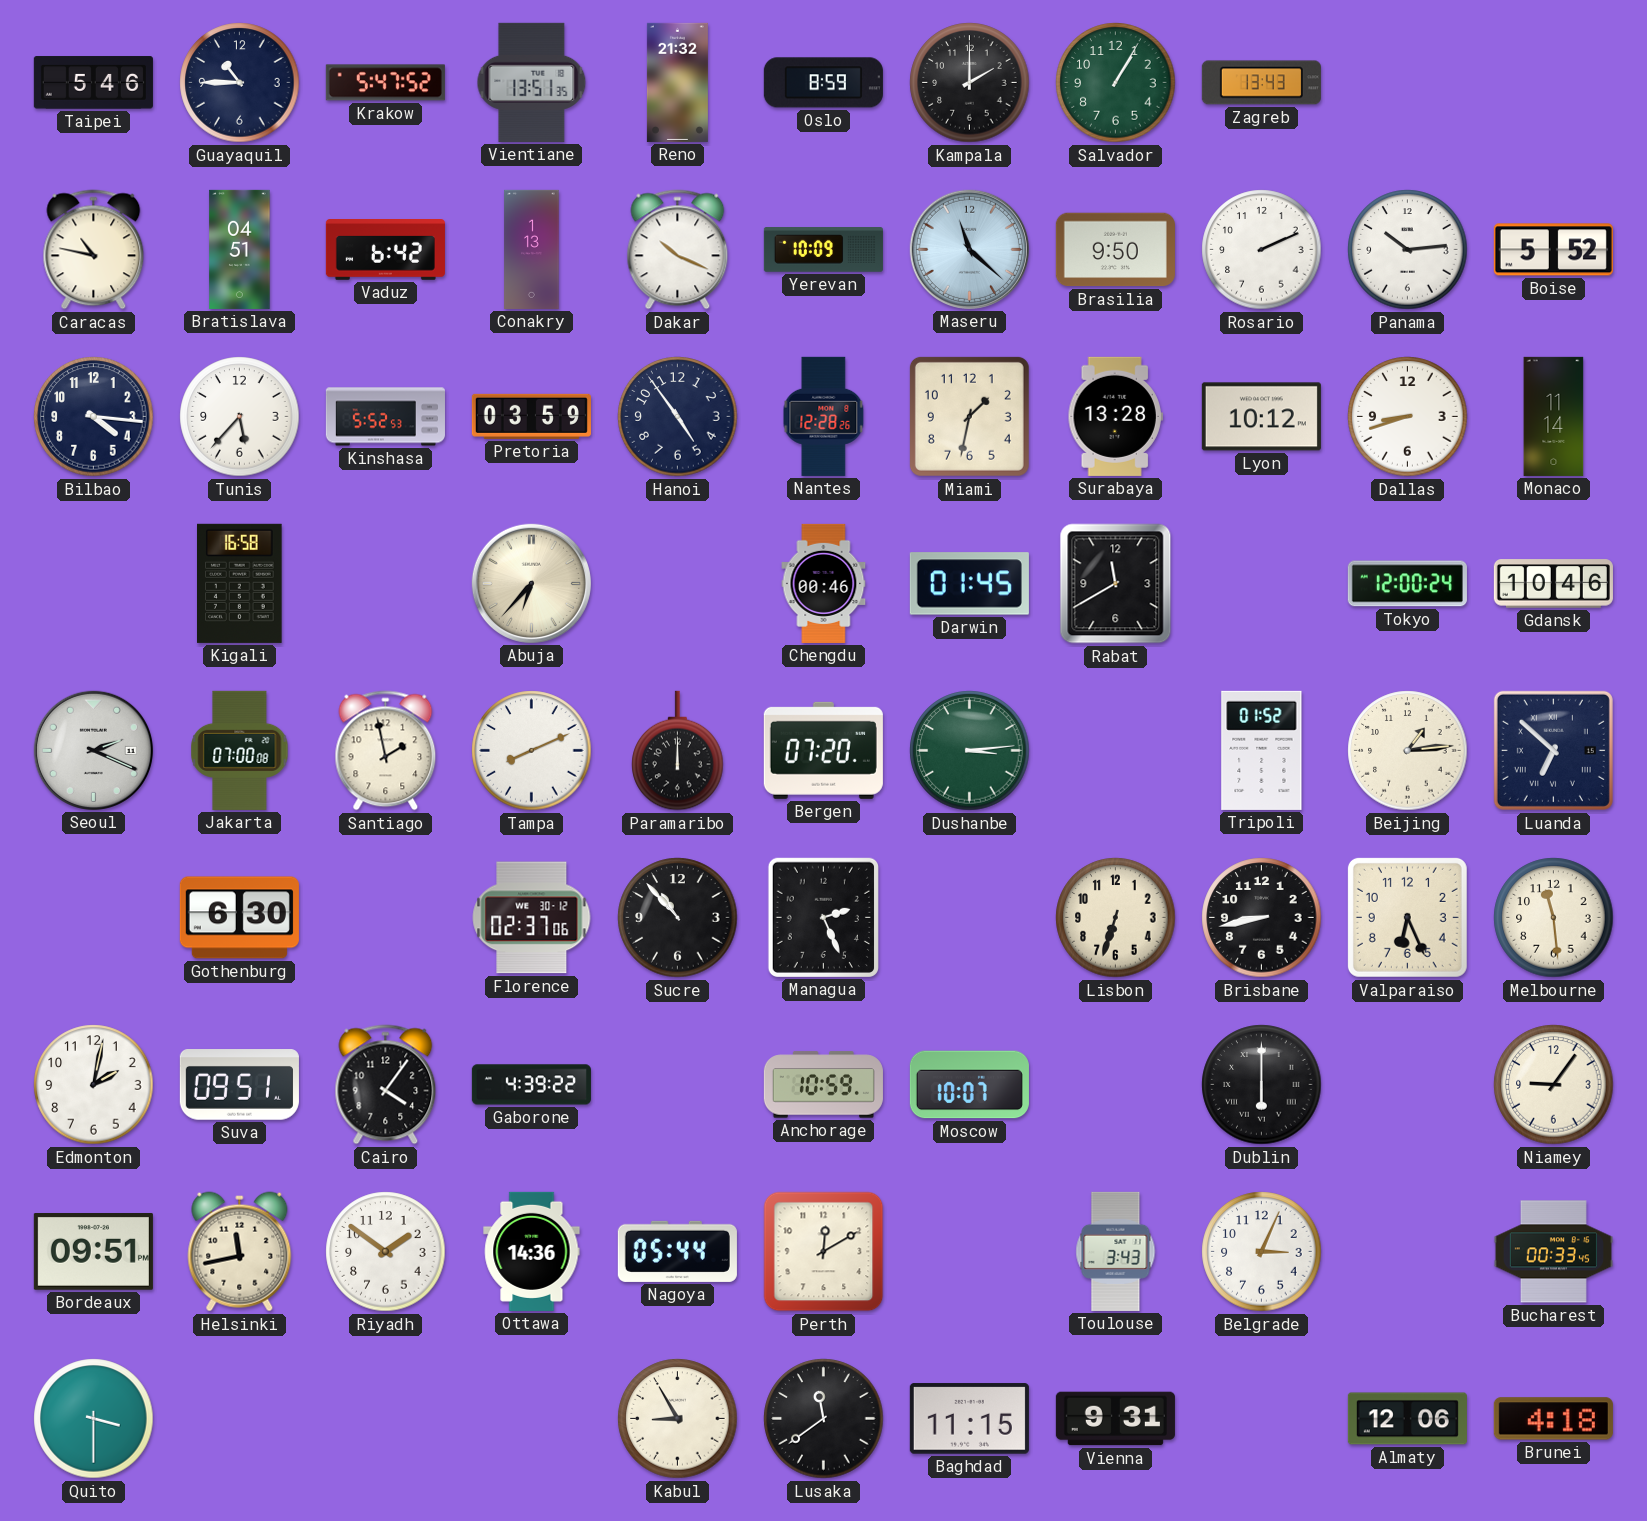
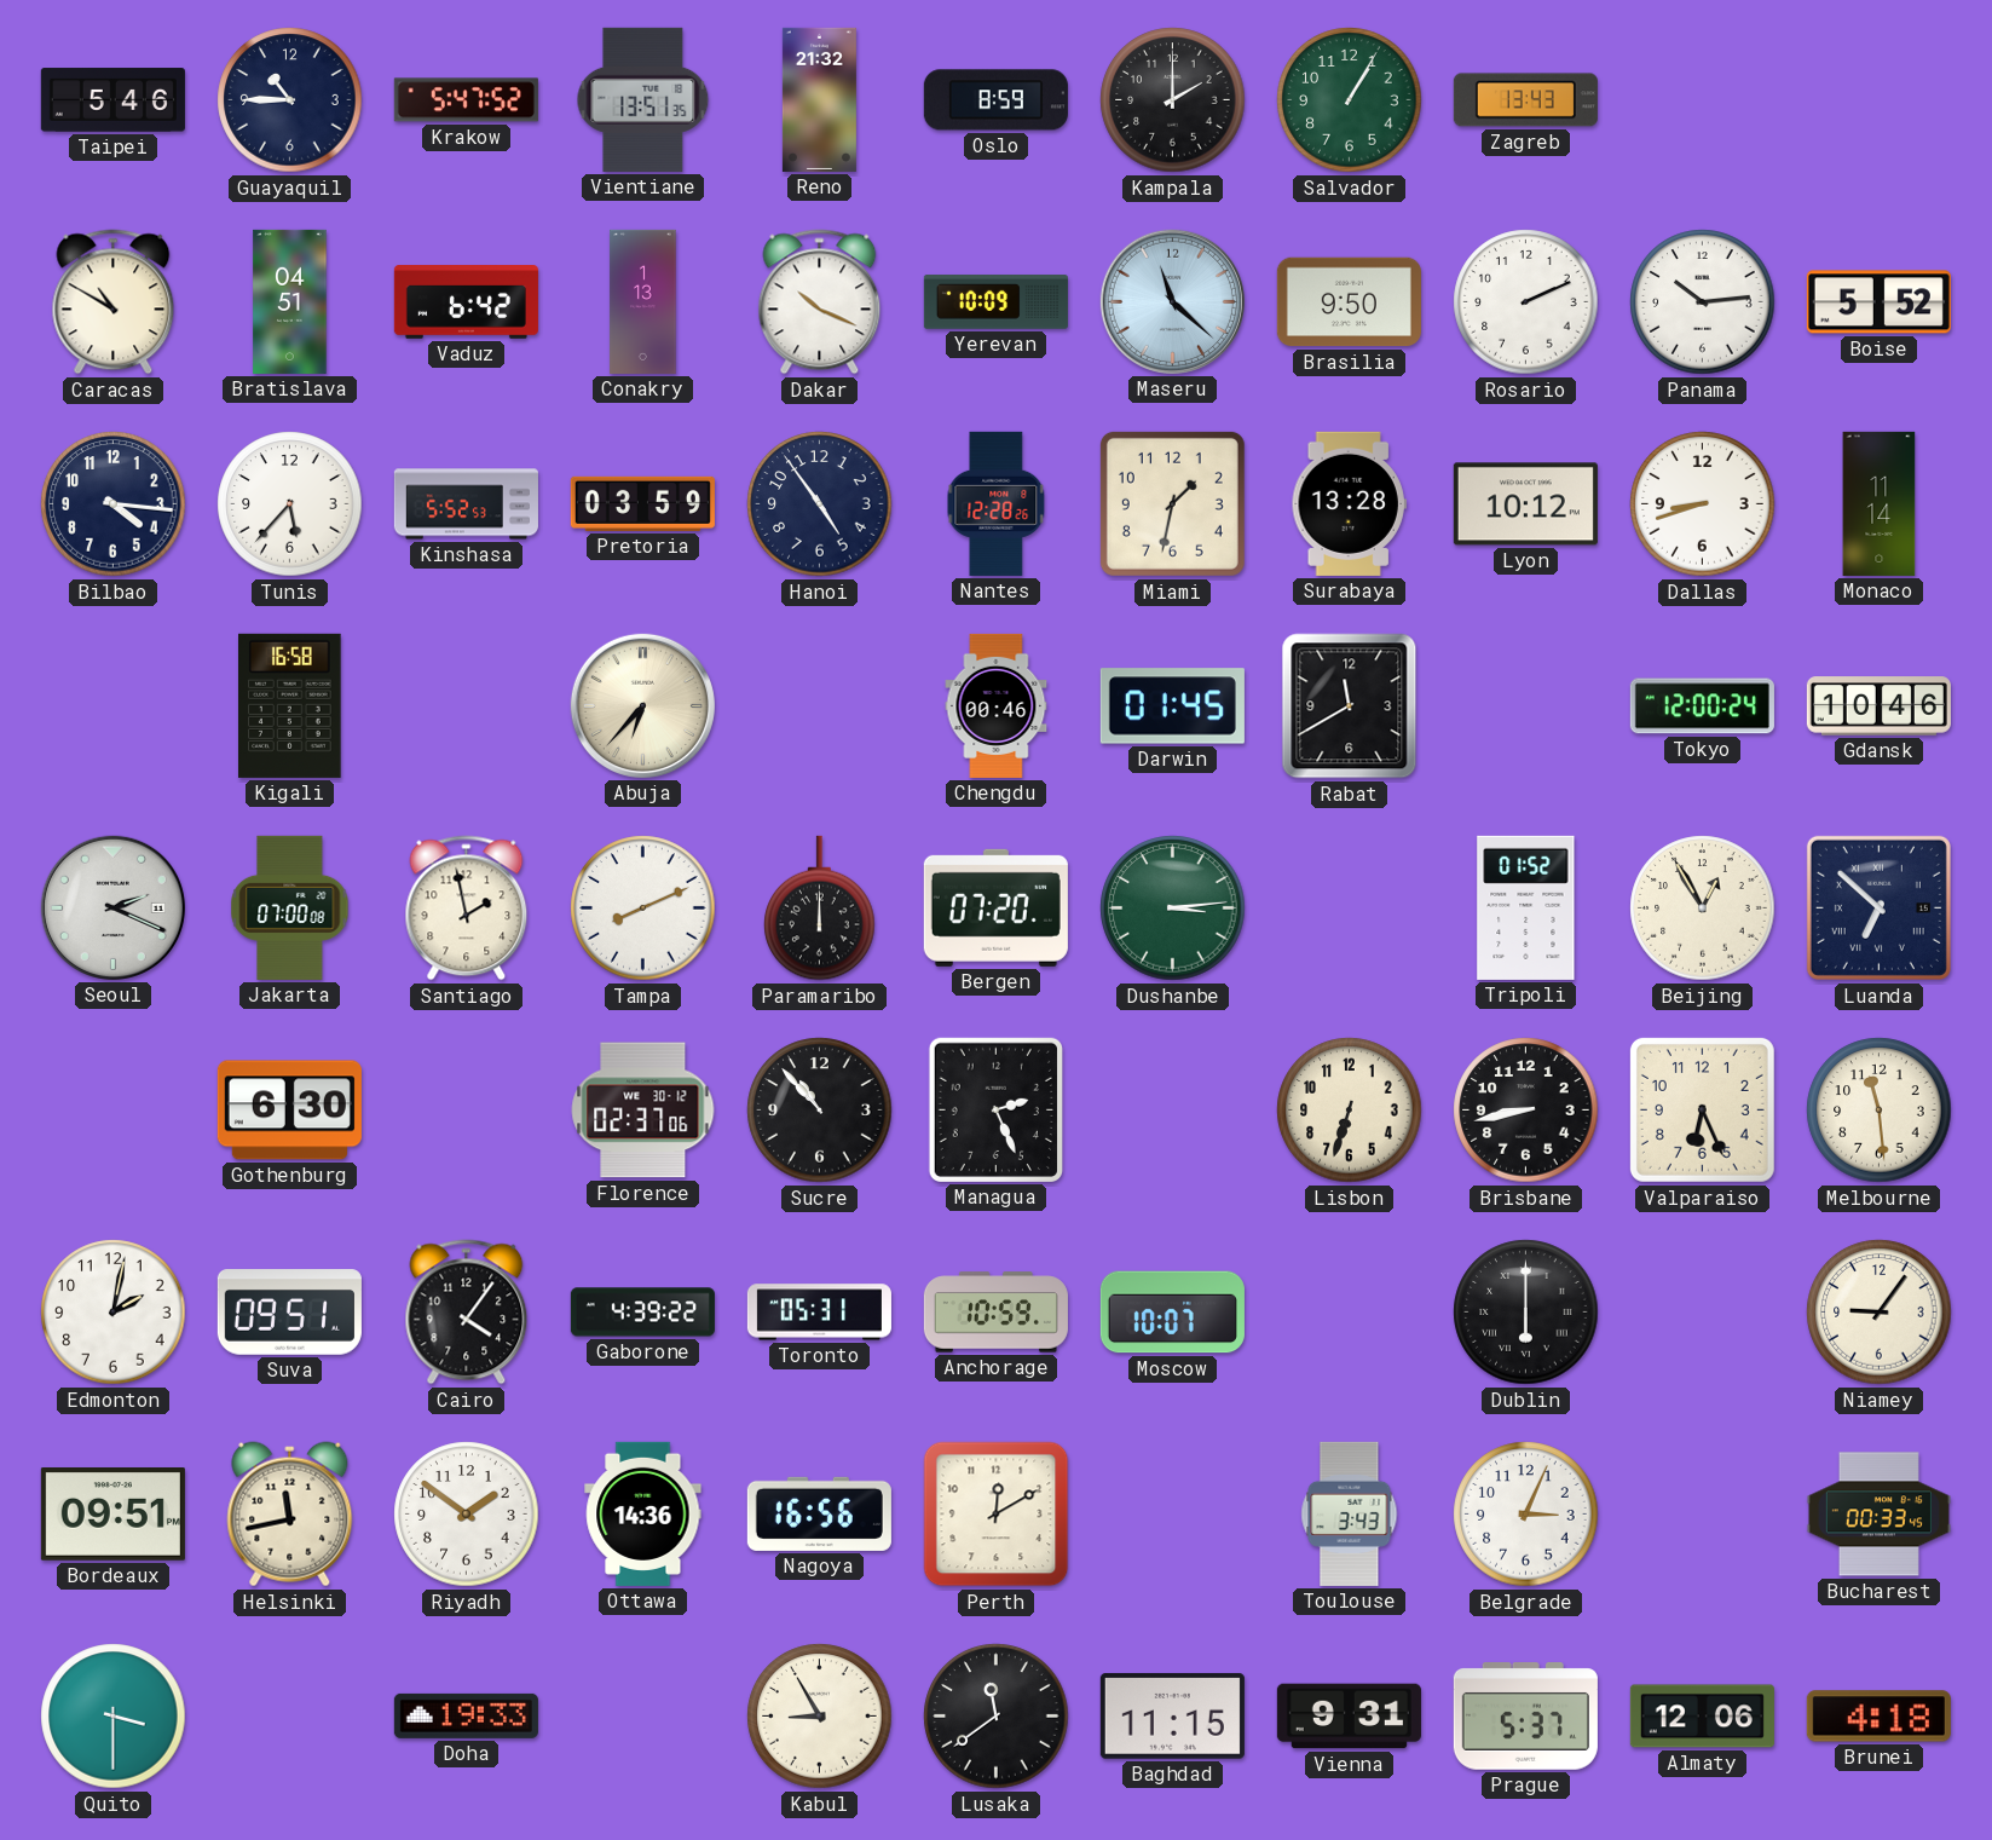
Caracas: 10:47 -> 10:50
Beijing: 1:14 -> 12:55
Toronto: none -> 05:31
Nagoya: 05:44 -> 16:56
Doha: none -> 19:33
Prague: none -> 5:37
